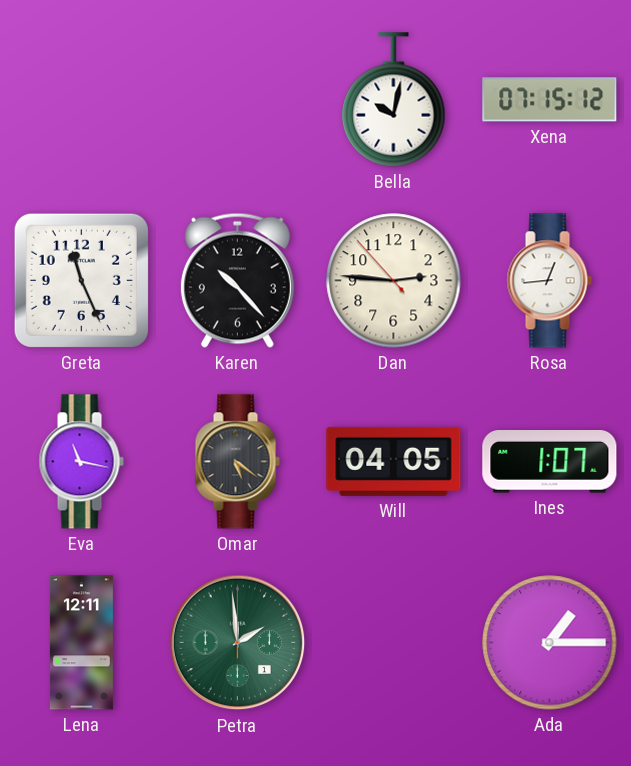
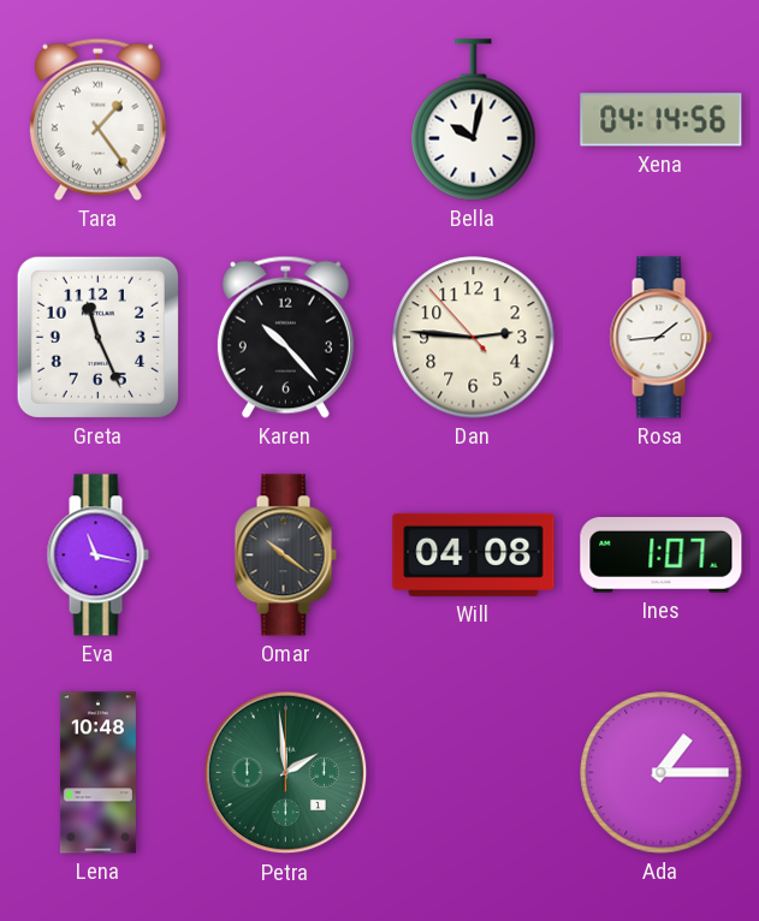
Tara: none -> 1:24
Xena: 07:15 -> 04:14
Rosa: 12:44 -> 1:44
Omar: 5:21 -> 10:21
Will: 04:05 -> 04:08
Lena: 12:11 -> 10:48
